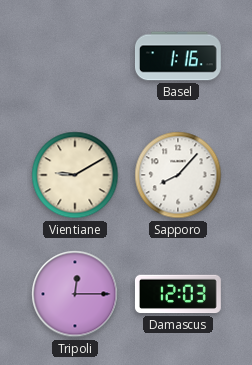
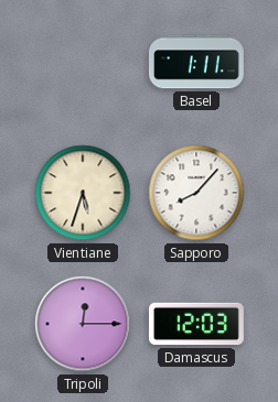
Basel: 1:16 -> 1:11
Vientiane: 9:10 -> 5:33
